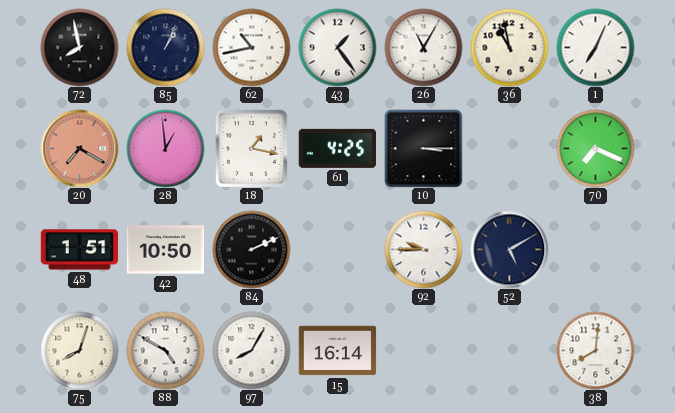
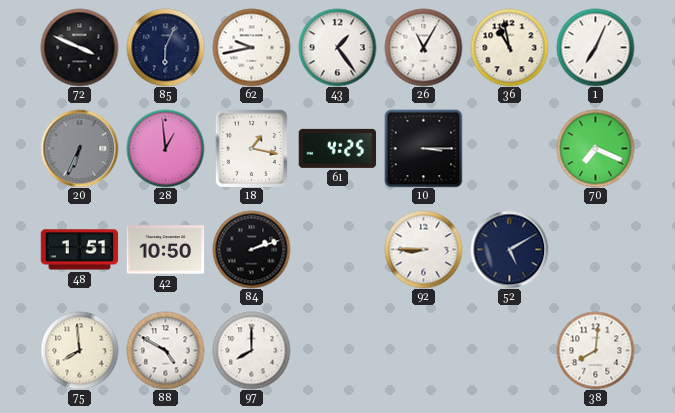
72: 7:58 -> 3:49
85: 1:04 -> 6:04
62: 10:43 -> 9:43
20: 7:20 -> 6:34
20 dial: salmon -> grey
84: 2:11 -> 2:12
92: 9:45 -> 8:45
75: 8:03 -> 7:59
97: 8:05 -> 8:00
15: 16:14 -> none
